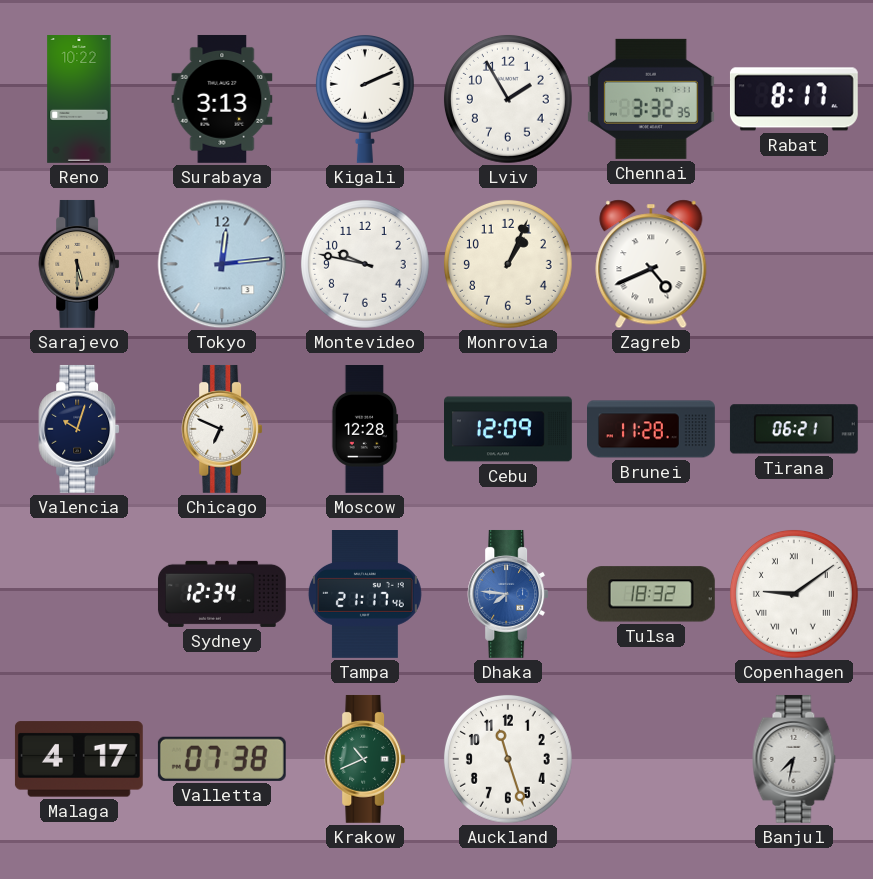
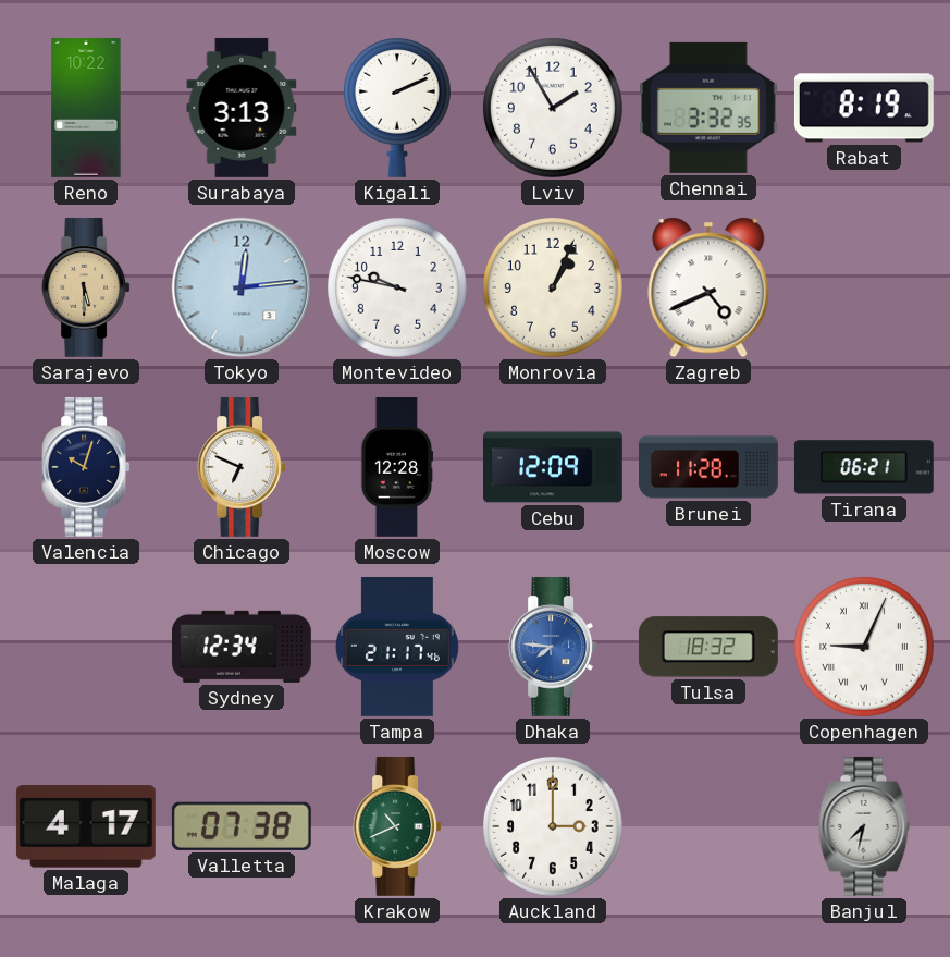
Rabat: 8:17 -> 8:19
Copenhagen: 9:09 -> 9:04
Auckland: 11:27 -> 3:00
